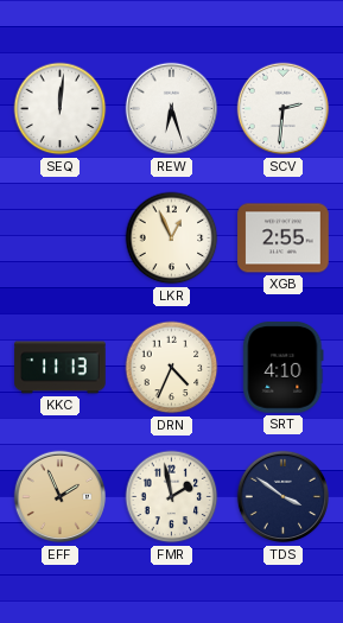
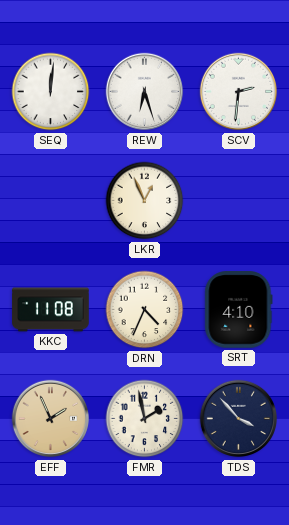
XGB: 2:55 -> none
KKC: 11:13 -> 11:08
TDS: 3:51 -> 3:53
